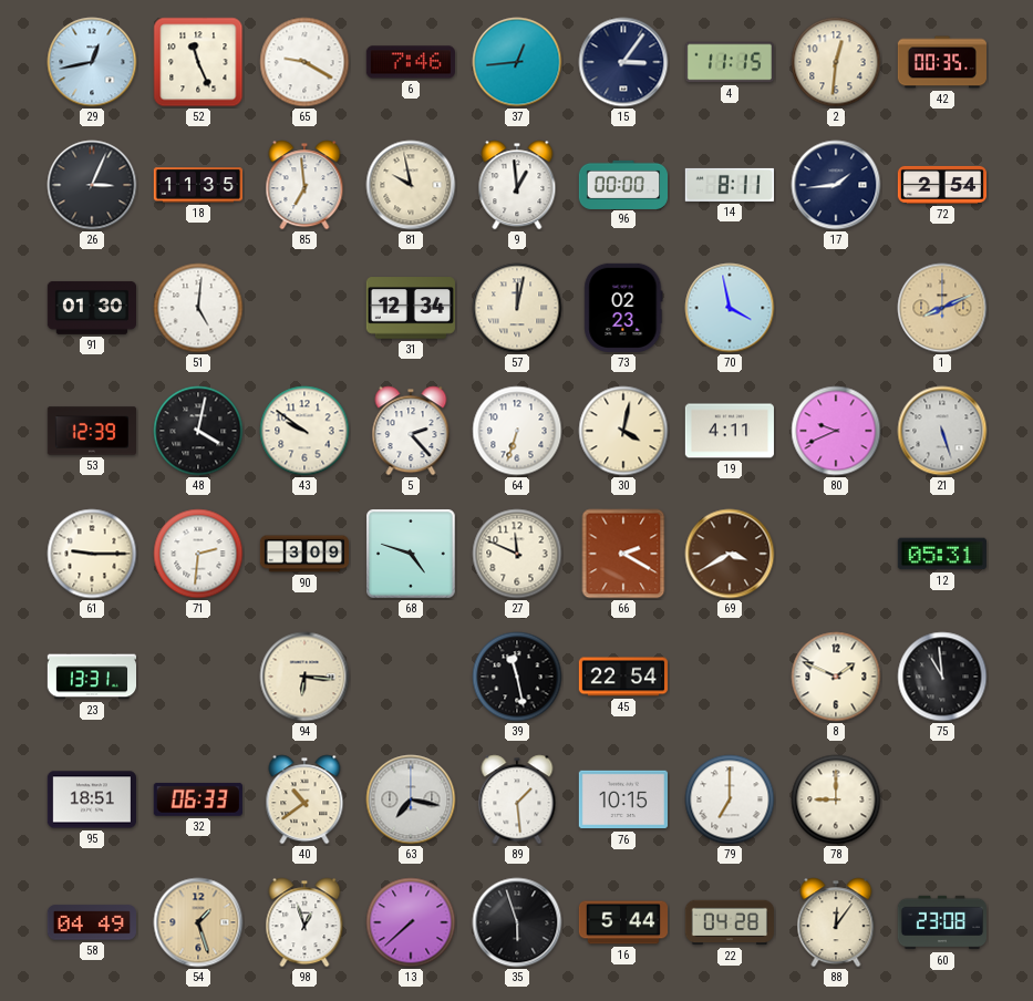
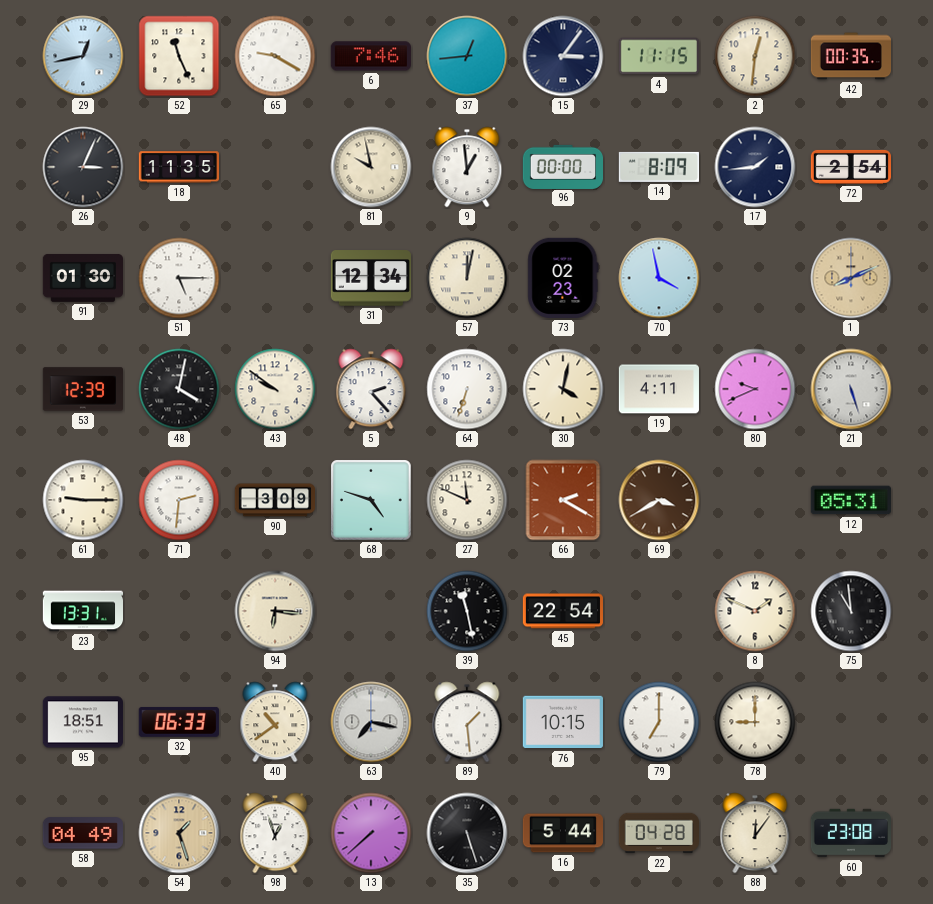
85: 6:59 -> none
14: 8:11 -> 8:09
51: 5:01 -> 5:15
35: 5:57 -> 5:27
